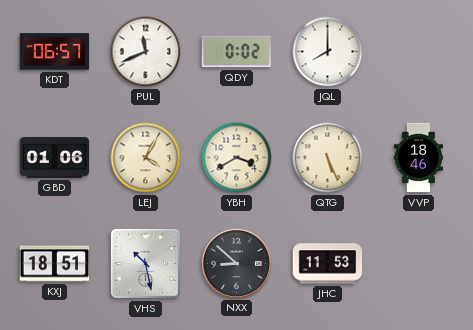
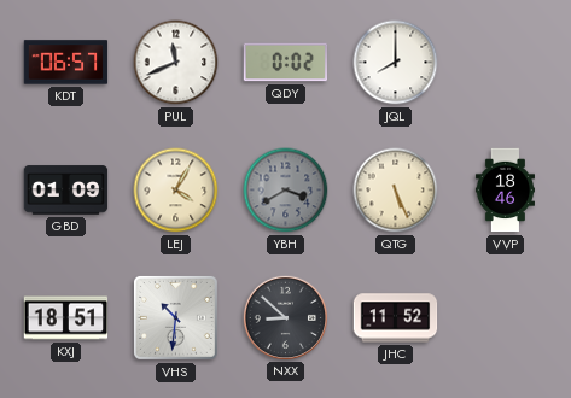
GBD: 01:06 -> 01:09
YBH dial: cream -> grey
VHS: 10:28 -> 10:31
JHC: 11:53 -> 11:52
